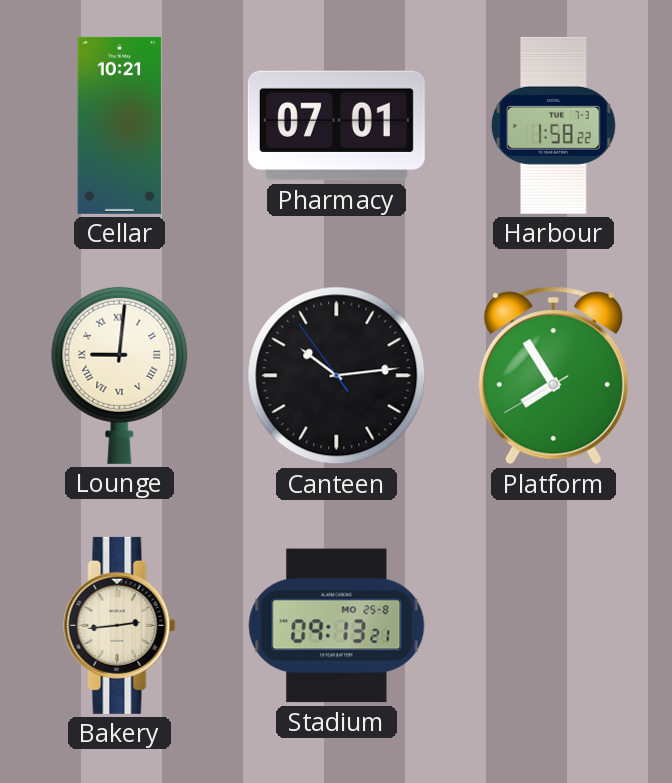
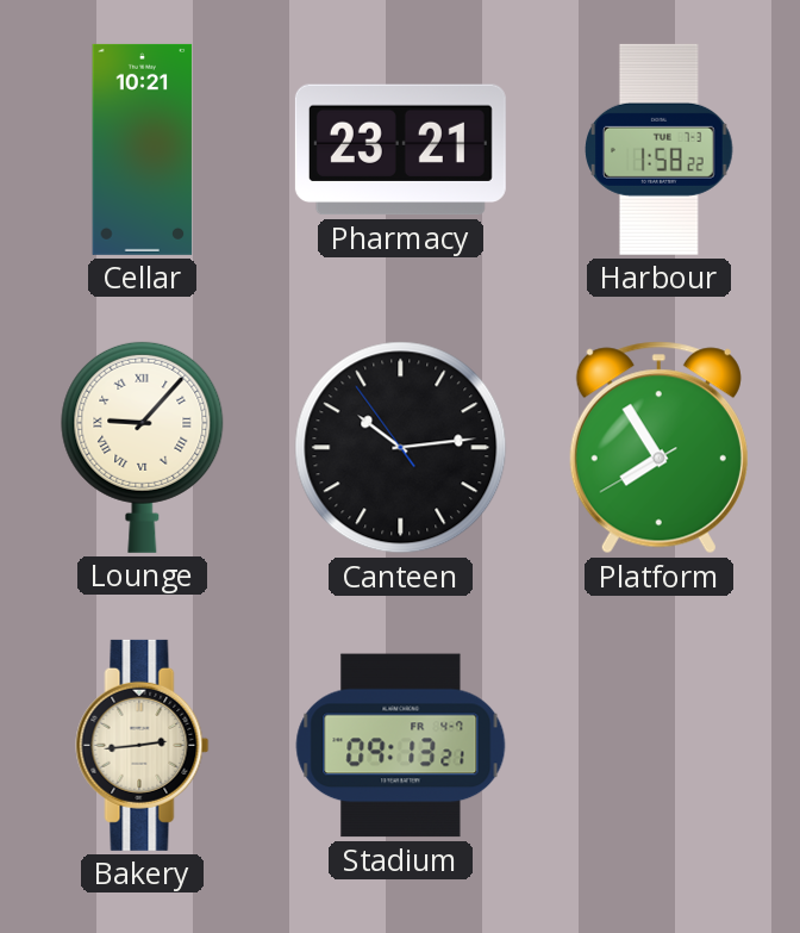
Pharmacy: 07:01 -> 23:21
Lounge: 9:01 -> 9:07
Stadium date: MO 25-8 -> FR 4-7
